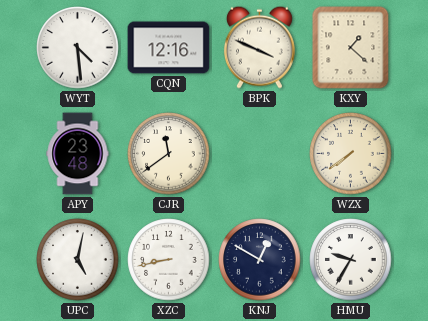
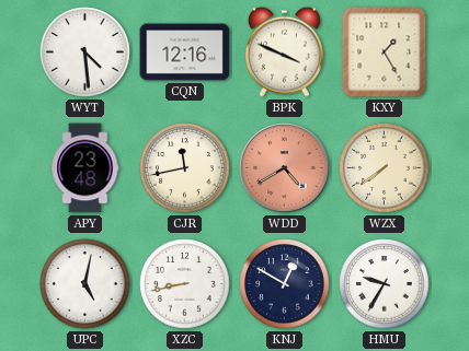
KXY: 1:22 -> 1:25
CJR: 11:39 -> 11:43
WDD: none -> 4:40
